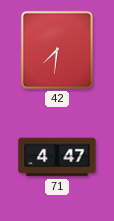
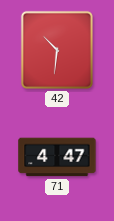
42: 7:31 -> 10:31
